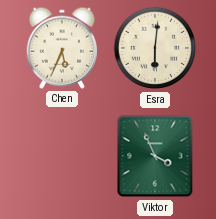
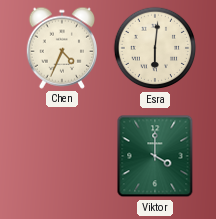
Chen: 5:34 -> 4:34
Viktor: 3:56 -> 4:00
